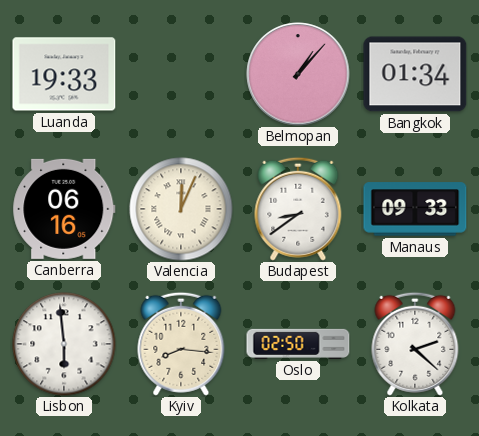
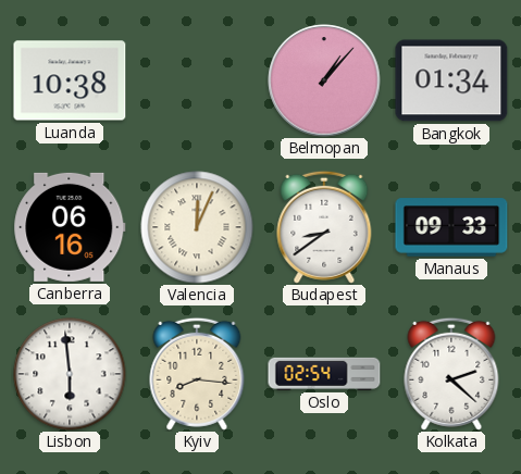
Luanda: 19:33 -> 10:38
Oslo: 02:50 -> 02:54
